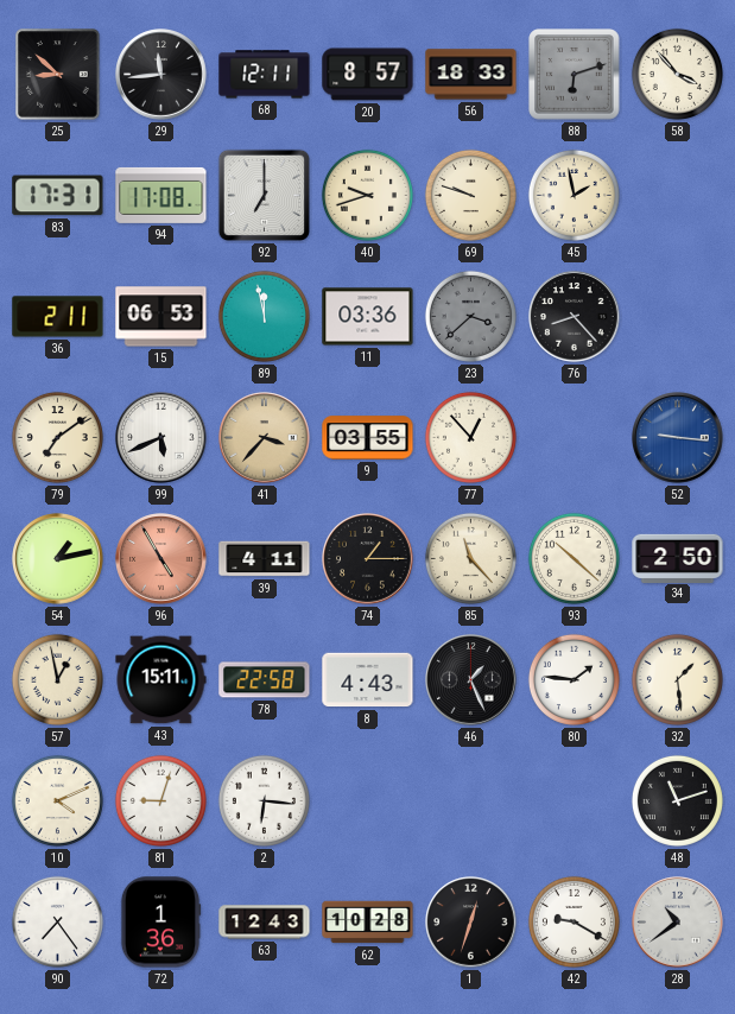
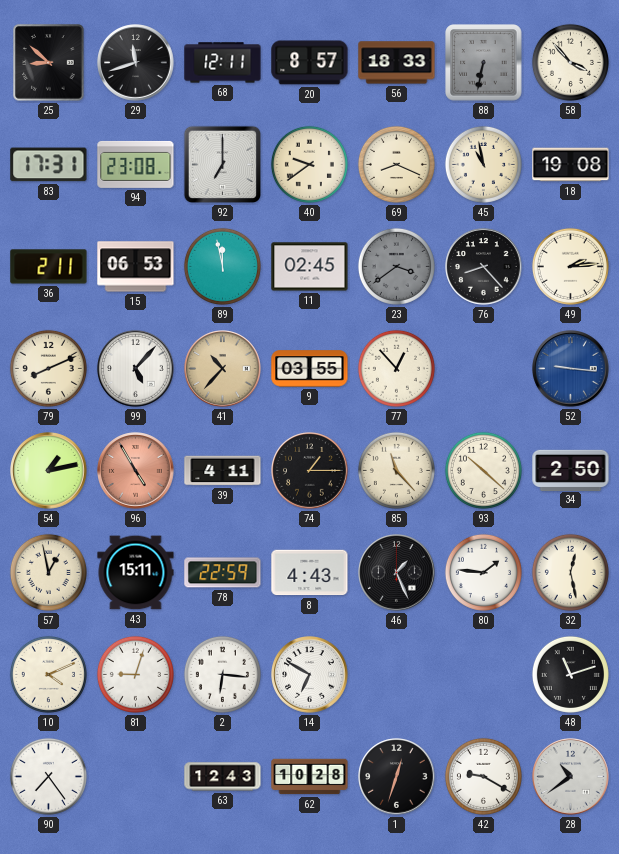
29: 11:44 -> 11:42
88: 6:12 -> 6:32
94: 17:08 -> 23:08
40: 9:42 -> 9:39
69: 9:48 -> 8:19
45: 1:58 -> 10:58
18: none -> 19:08
11: 03:36 -> 02:45
23: 3:38 -> 3:39
49: none -> 2:14
79: 7:09 -> 8:11
99: 5:41 -> 5:07
41: 3:37 -> 10:37
78: 22:58 -> 22:59
32: 1:29 -> 12:28
14: none -> 6:50
72: 1:36 -> none
